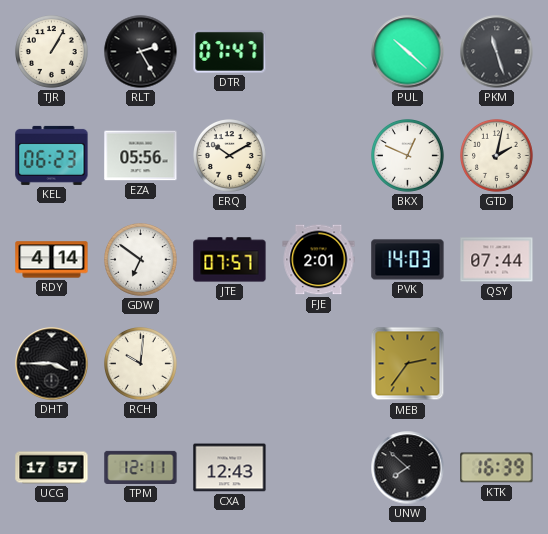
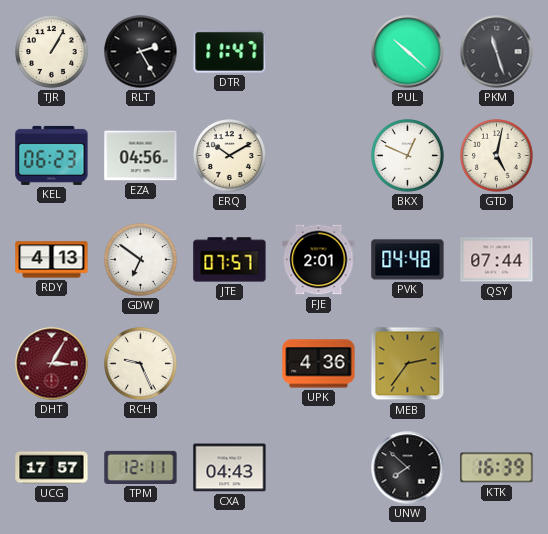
DTR: 07:47 -> 11:47
EZA: 05:56 -> 04:56
GTD: 2:02 -> 5:02
RDY: 4:14 -> 4:13
PVK: 14:03 -> 04:48
DHT: 3:45 -> 3:05
DHT dial: black -> burgundy
RCH: 10:01 -> 9:26
UPK: none -> 4:36
CXA: 12:43 -> 04:43
